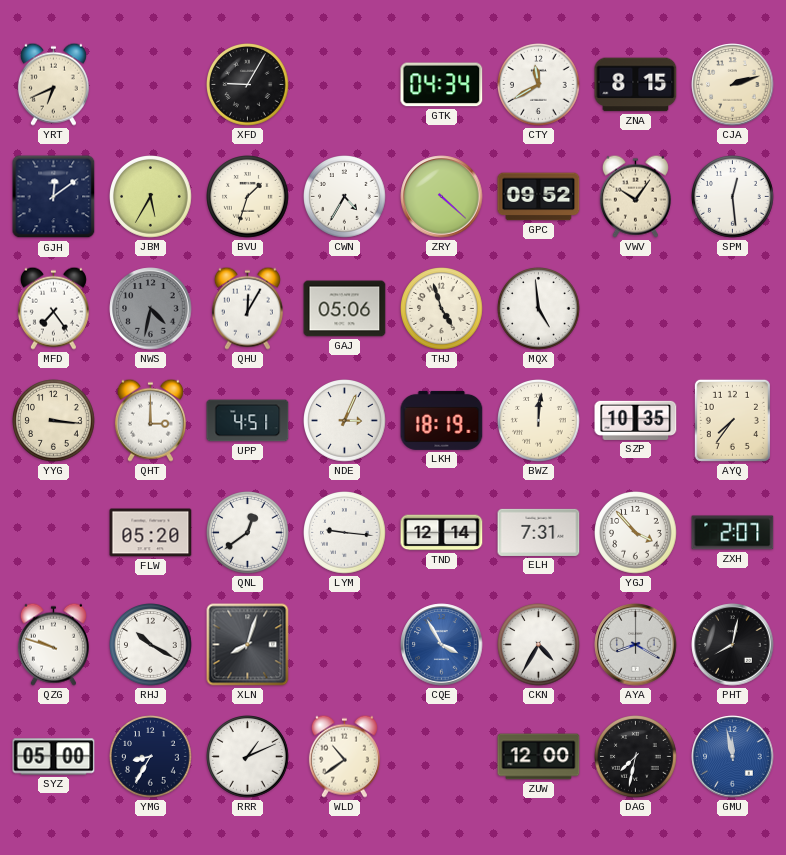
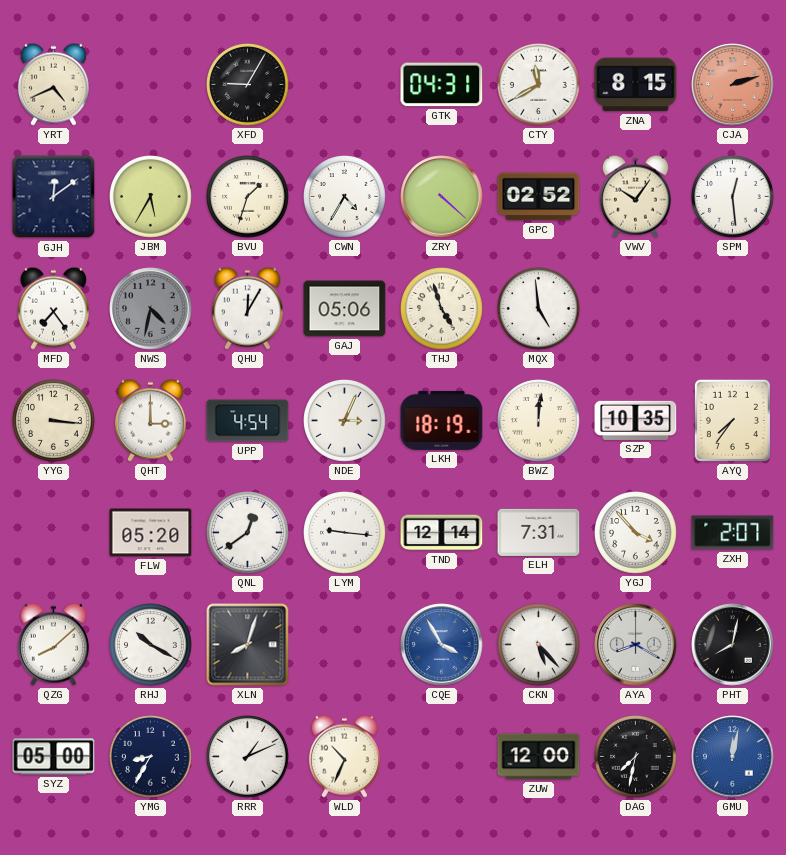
YRT: 6:41 -> 4:41
GTK: 04:34 -> 04:31
CJA dial: cream -> salmon
GPC: 09:52 -> 02:52
UPP: 4:51 -> 4:54
QZG: 9:48 -> 8:08
CKN: 4:35 -> 5:23
WLD: 10:39 -> 10:34
GMU: 11:58 -> 12:02
